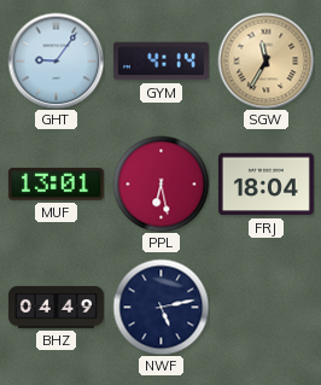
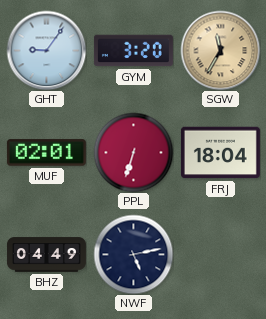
GYM: 4:14 -> 3:20
MUF: 13:01 -> 02:01
PPL: 6:28 -> 6:33
